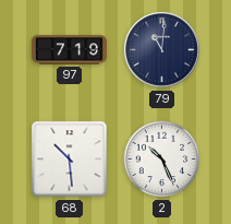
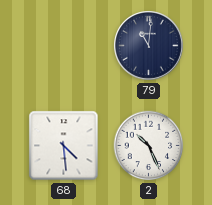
97: 7:19 -> none
68: 10:29 -> 4:29
